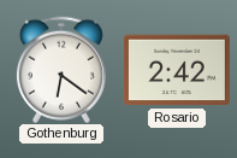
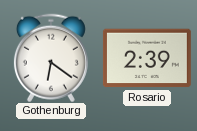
Rosario: 2:42 -> 2:39
